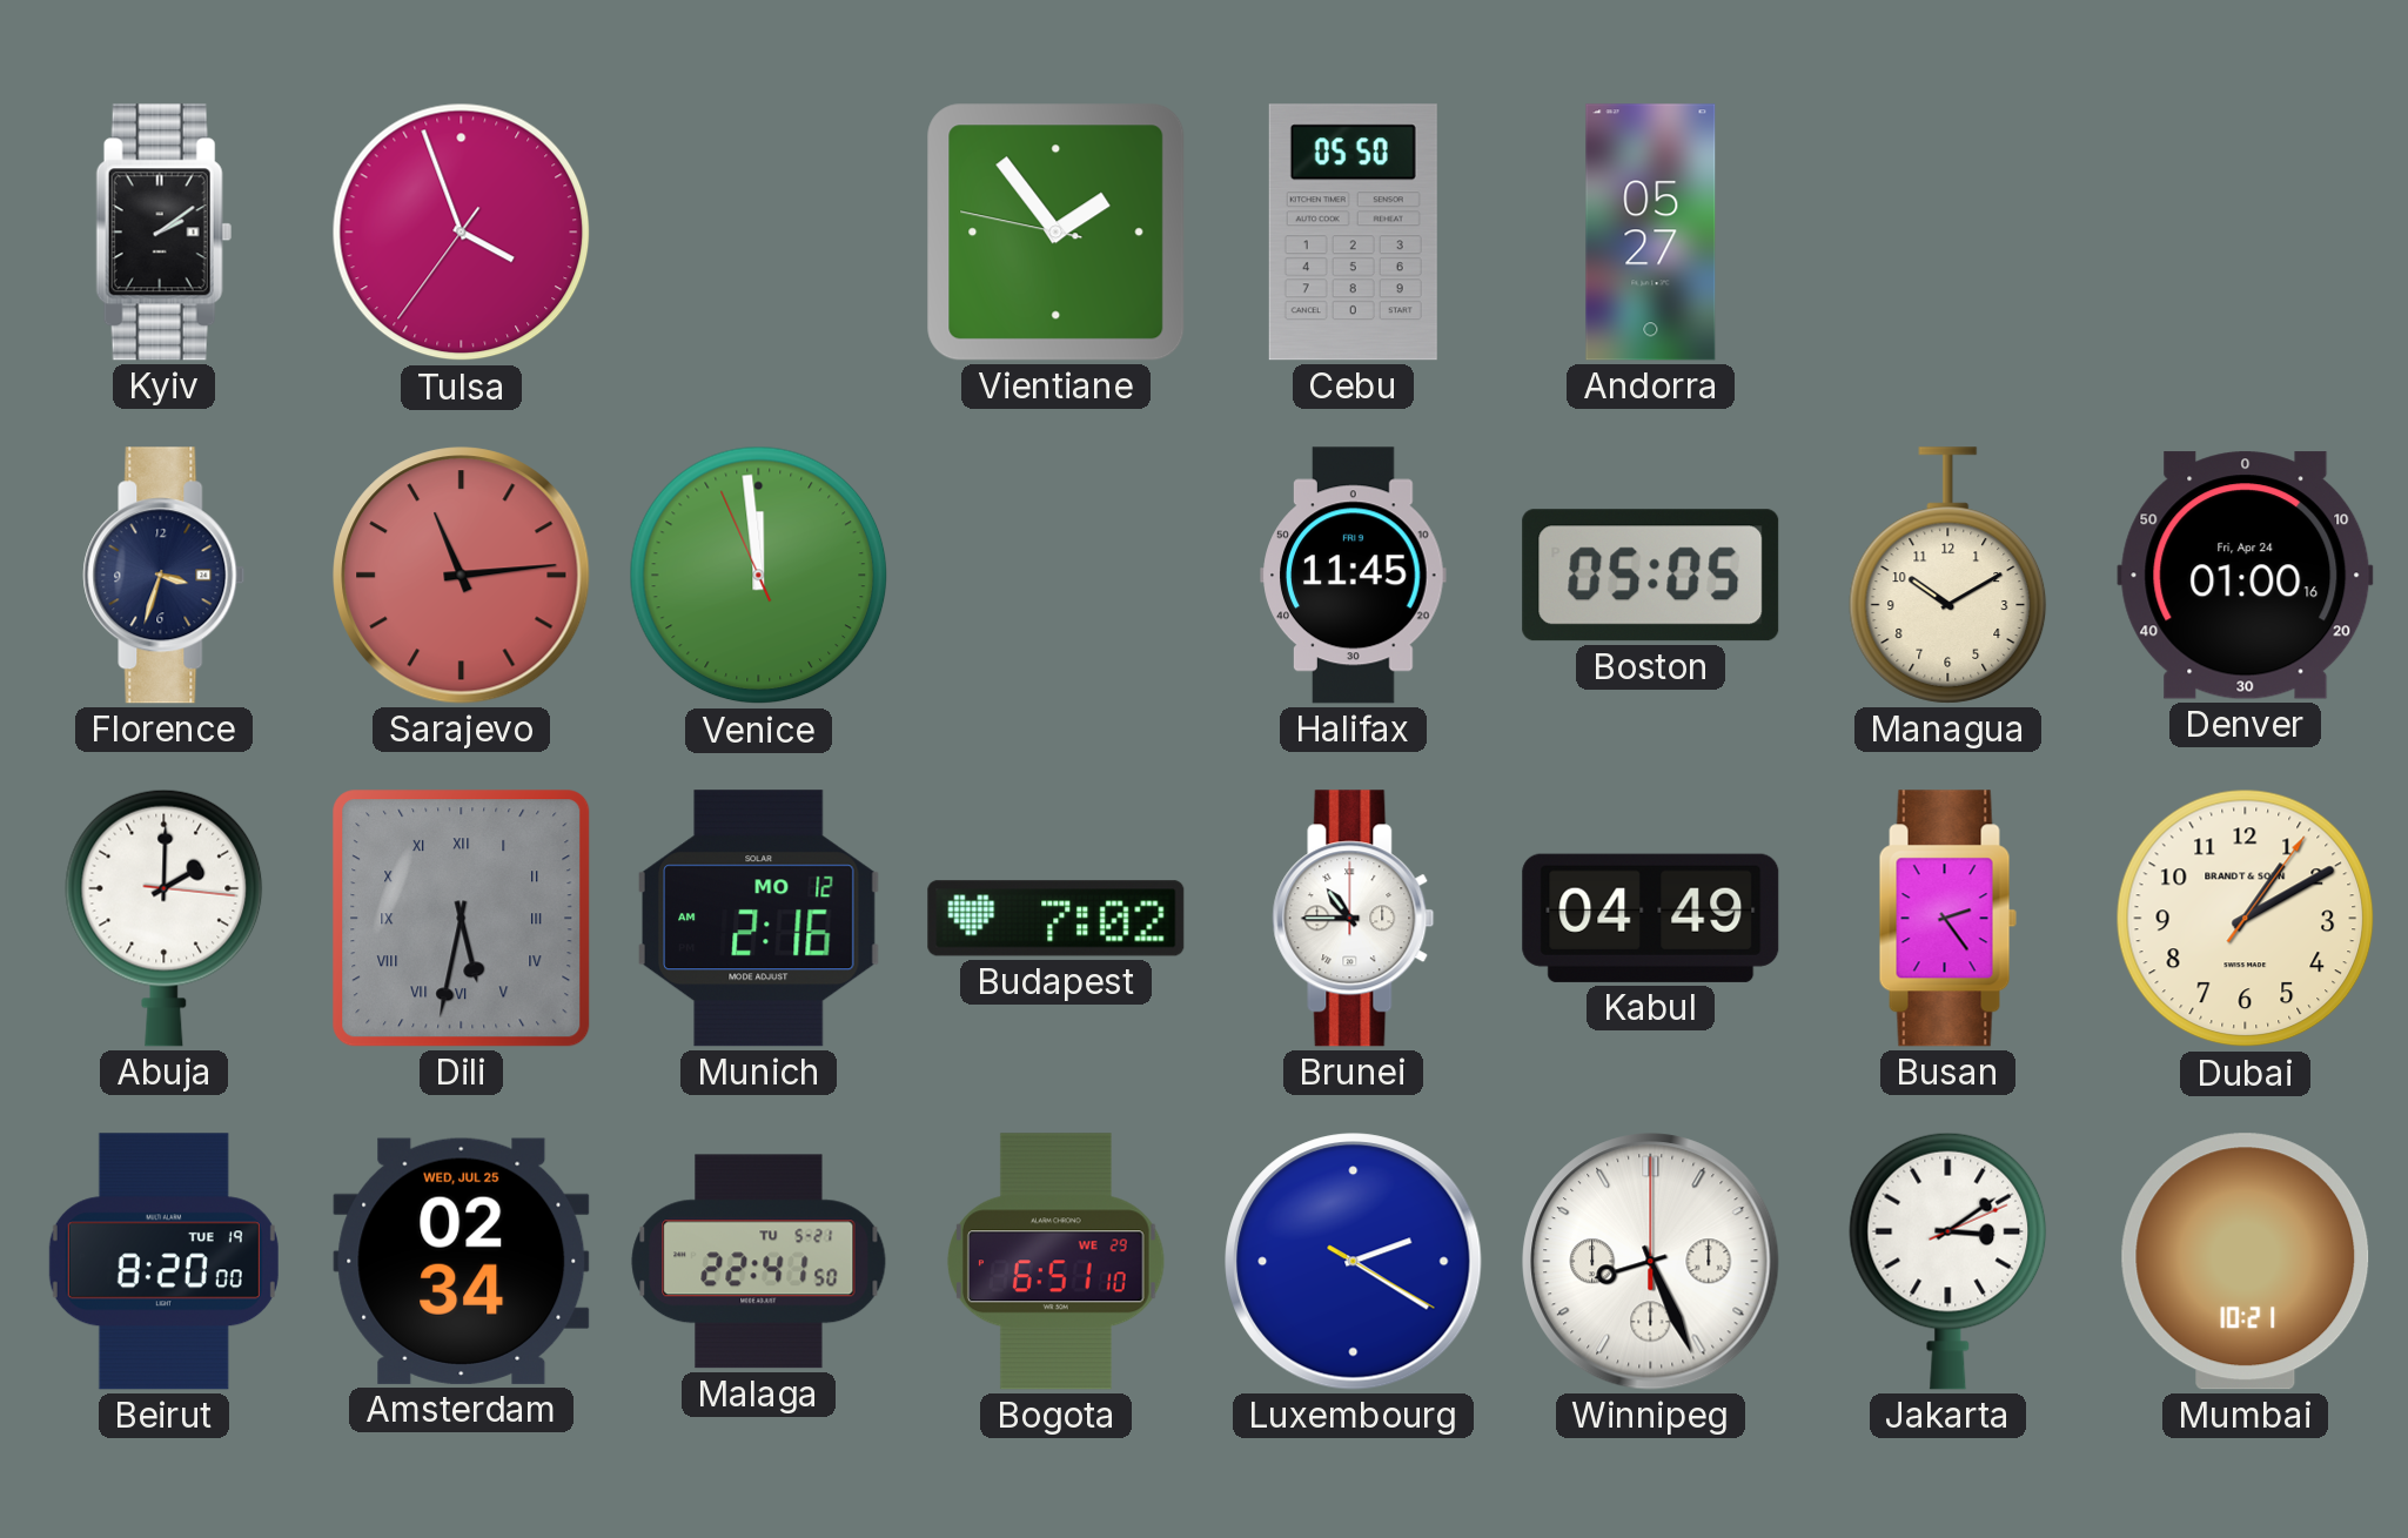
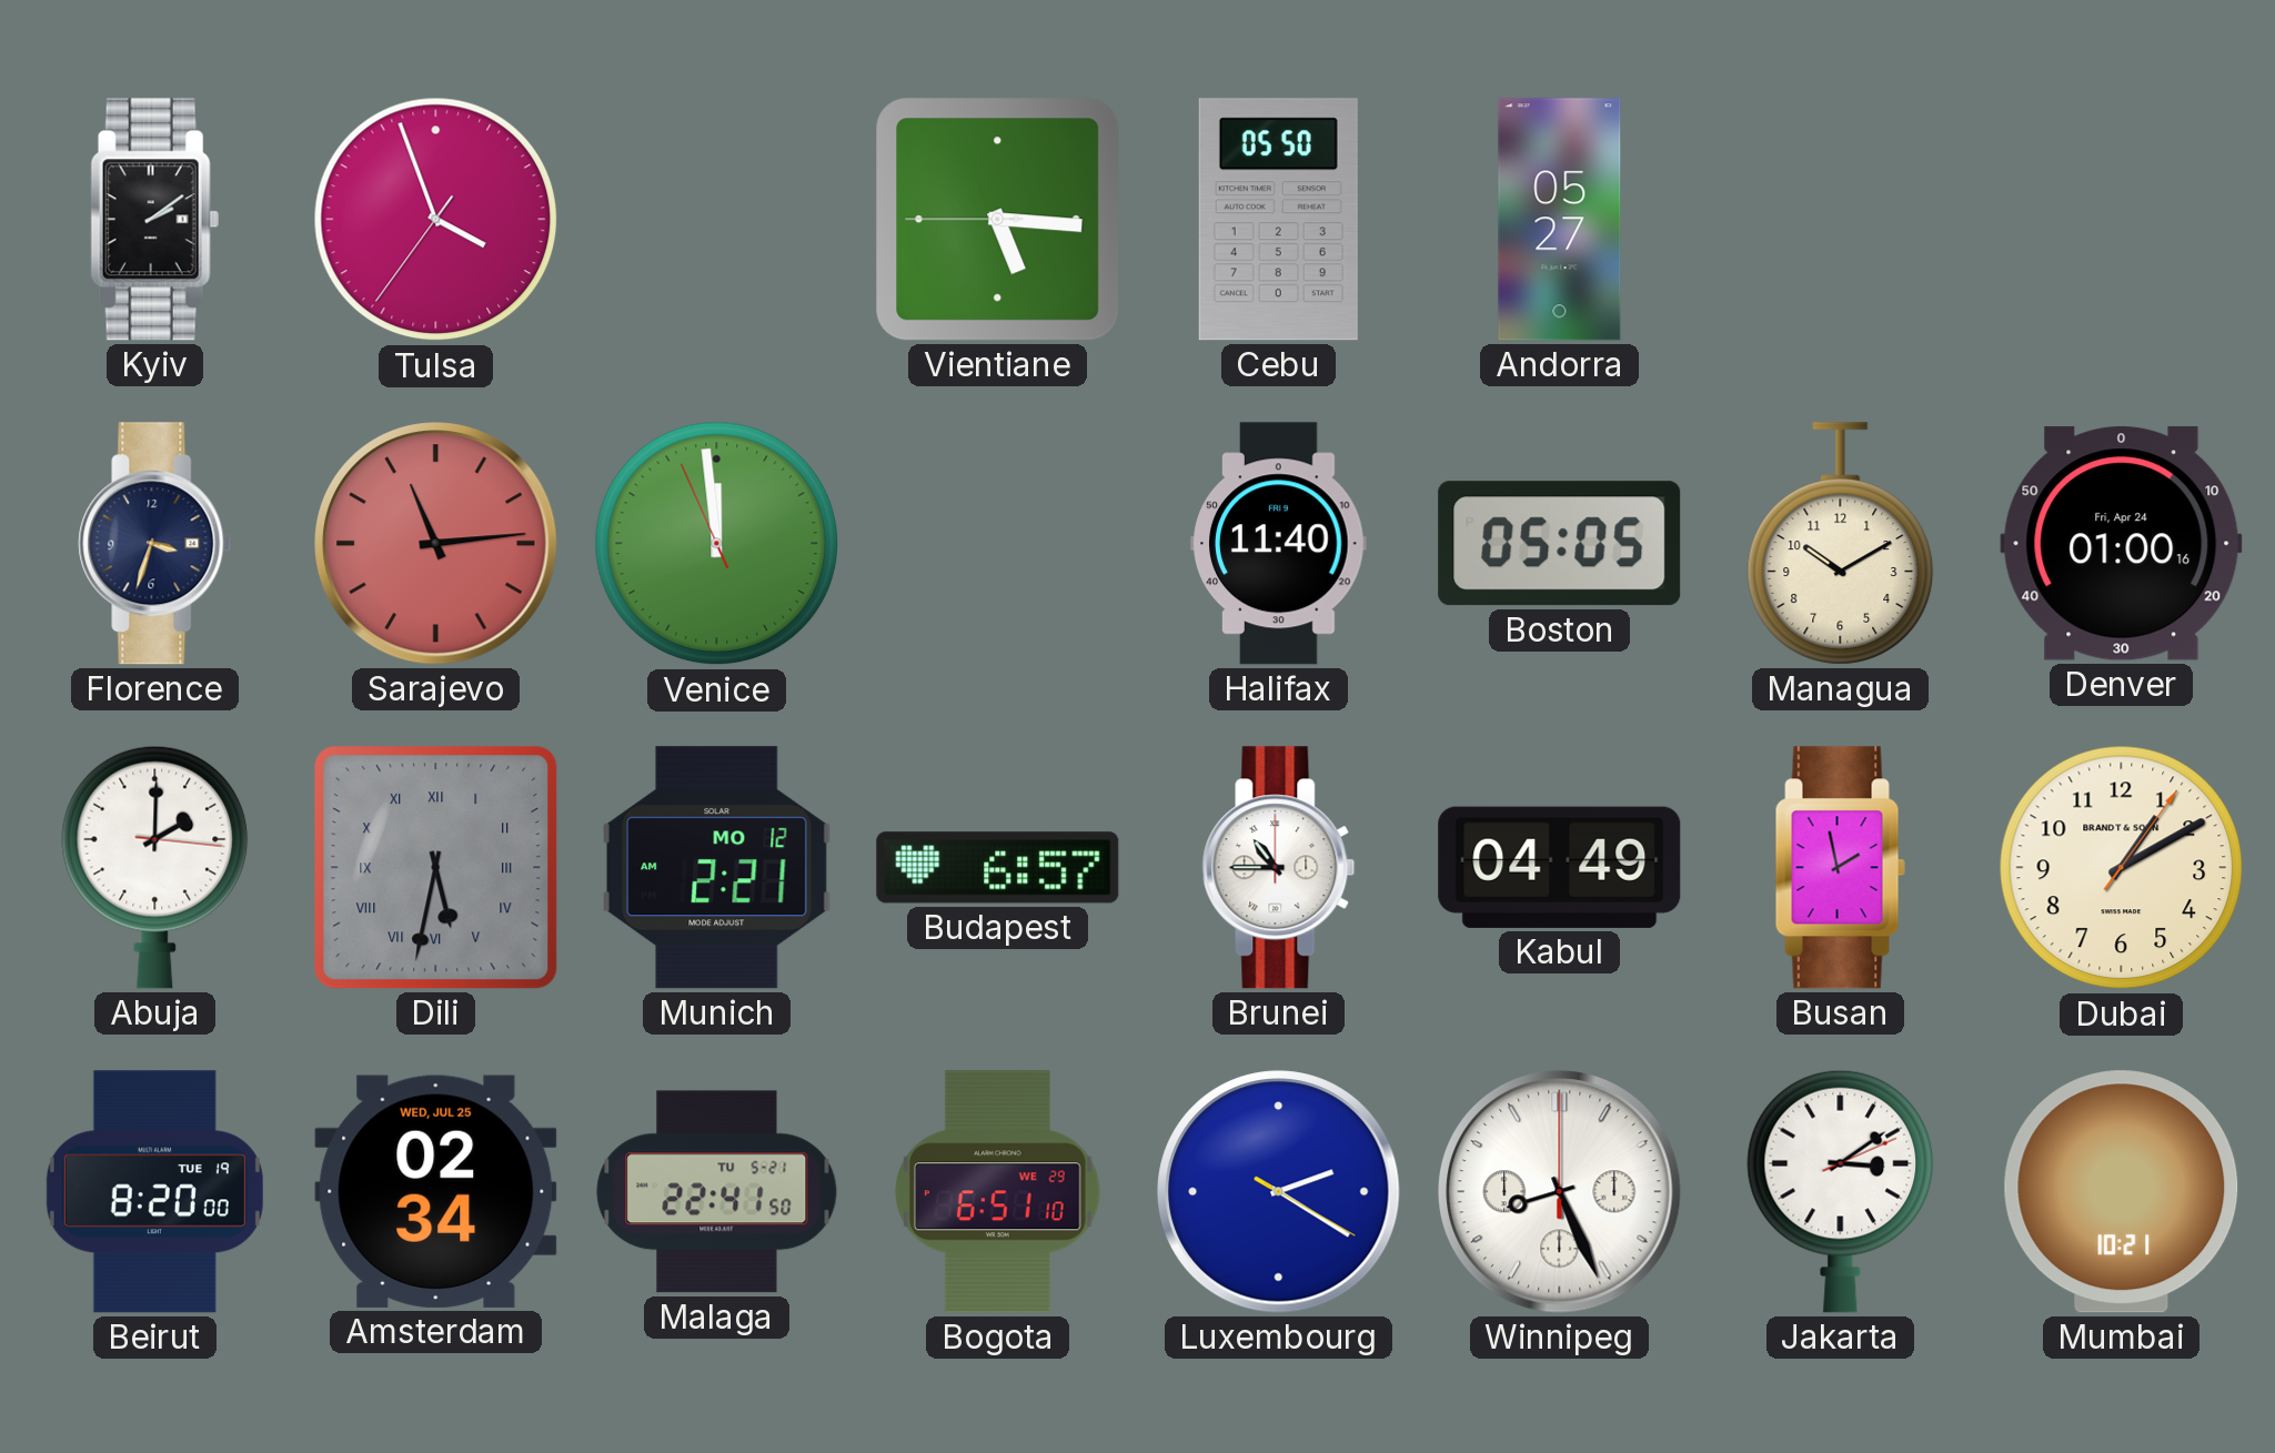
Vientiane: 1:53 -> 5:15
Halifax: 11:45 -> 11:40
Munich: 2:16 -> 2:21
Budapest: 7:02 -> 6:57
Busan: 2:24 -> 1:58
